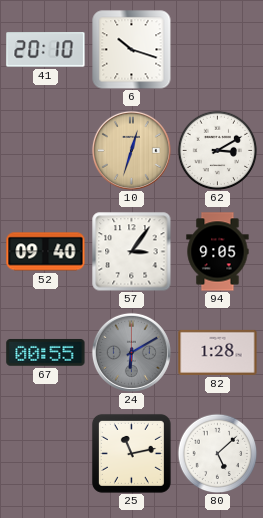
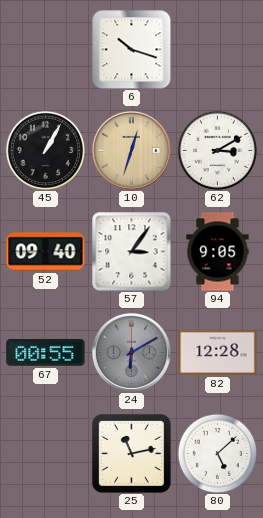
41: 20:10 -> none
45: none -> 1:05
82: 1:28 -> 12:28
